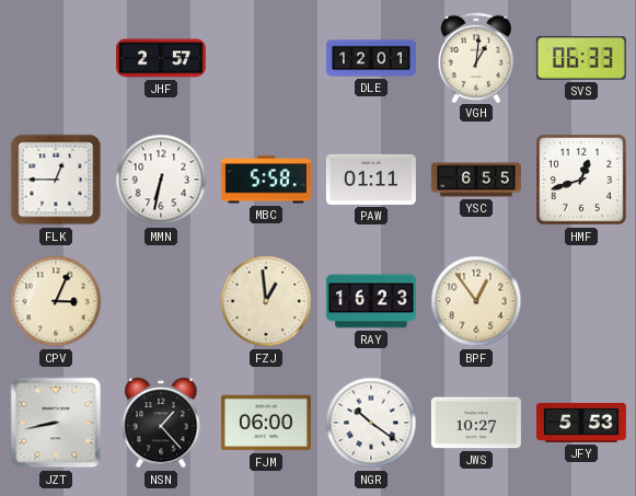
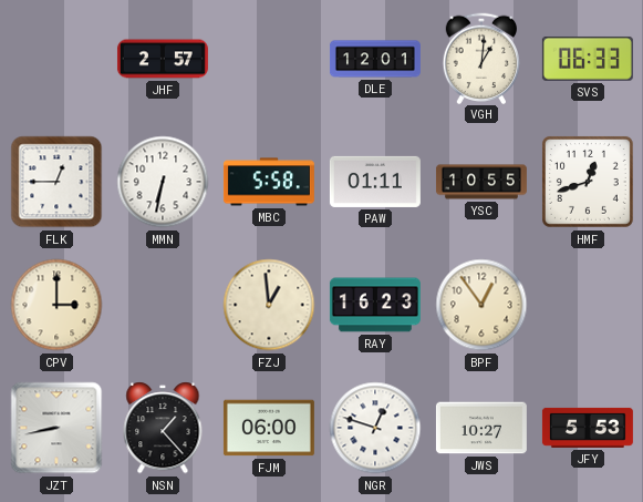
YSC: 6:55 -> 10:55
CPV: 3:04 -> 3:00
NGR: 10:21 -> 12:48
